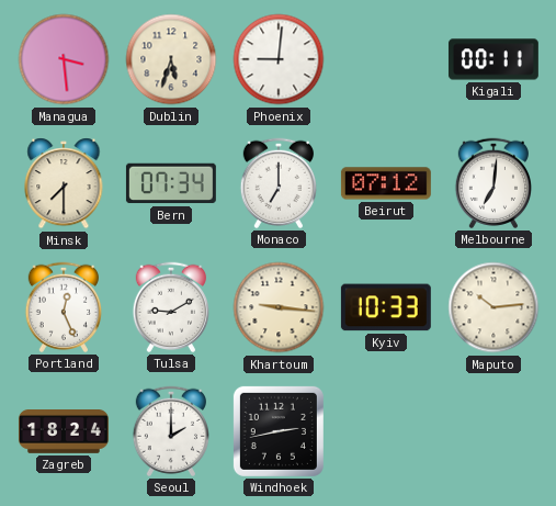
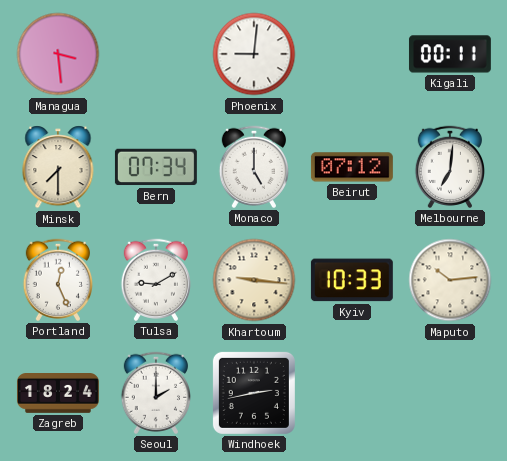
Dublin: 5:33 -> none
Monaco: 7:00 -> 5:00
